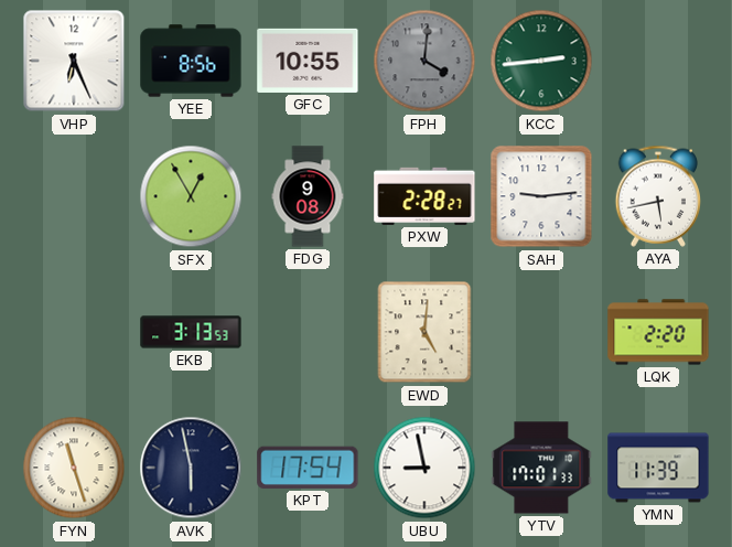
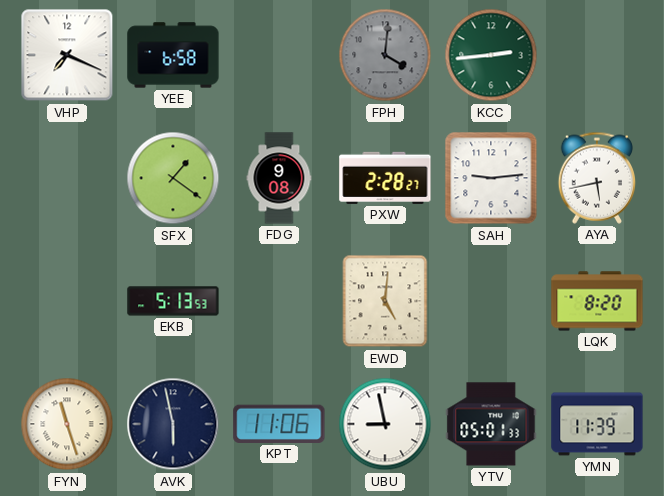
VHP: 6:26 -> 7:19
YEE: 8:56 -> 6:58
GFC: 10:55 -> none
SFX: 12:55 -> 1:21
EKB: 3:13 -> 5:13
LQK: 2:20 -> 8:20
KPT: 17:54 -> 11:06
YTV: 17:01 -> 05:01
